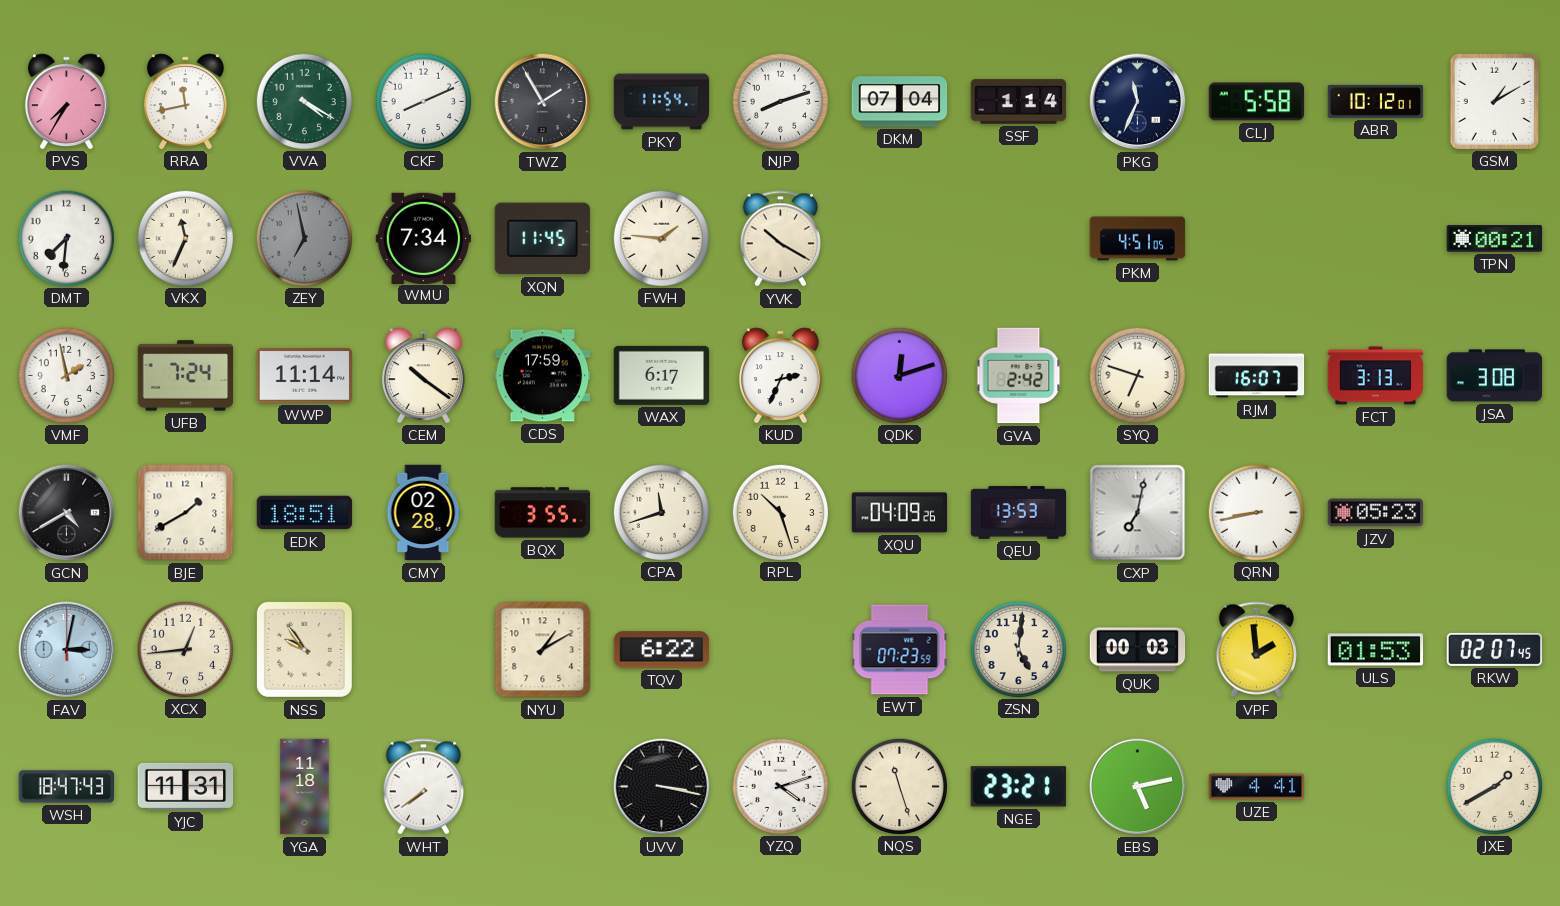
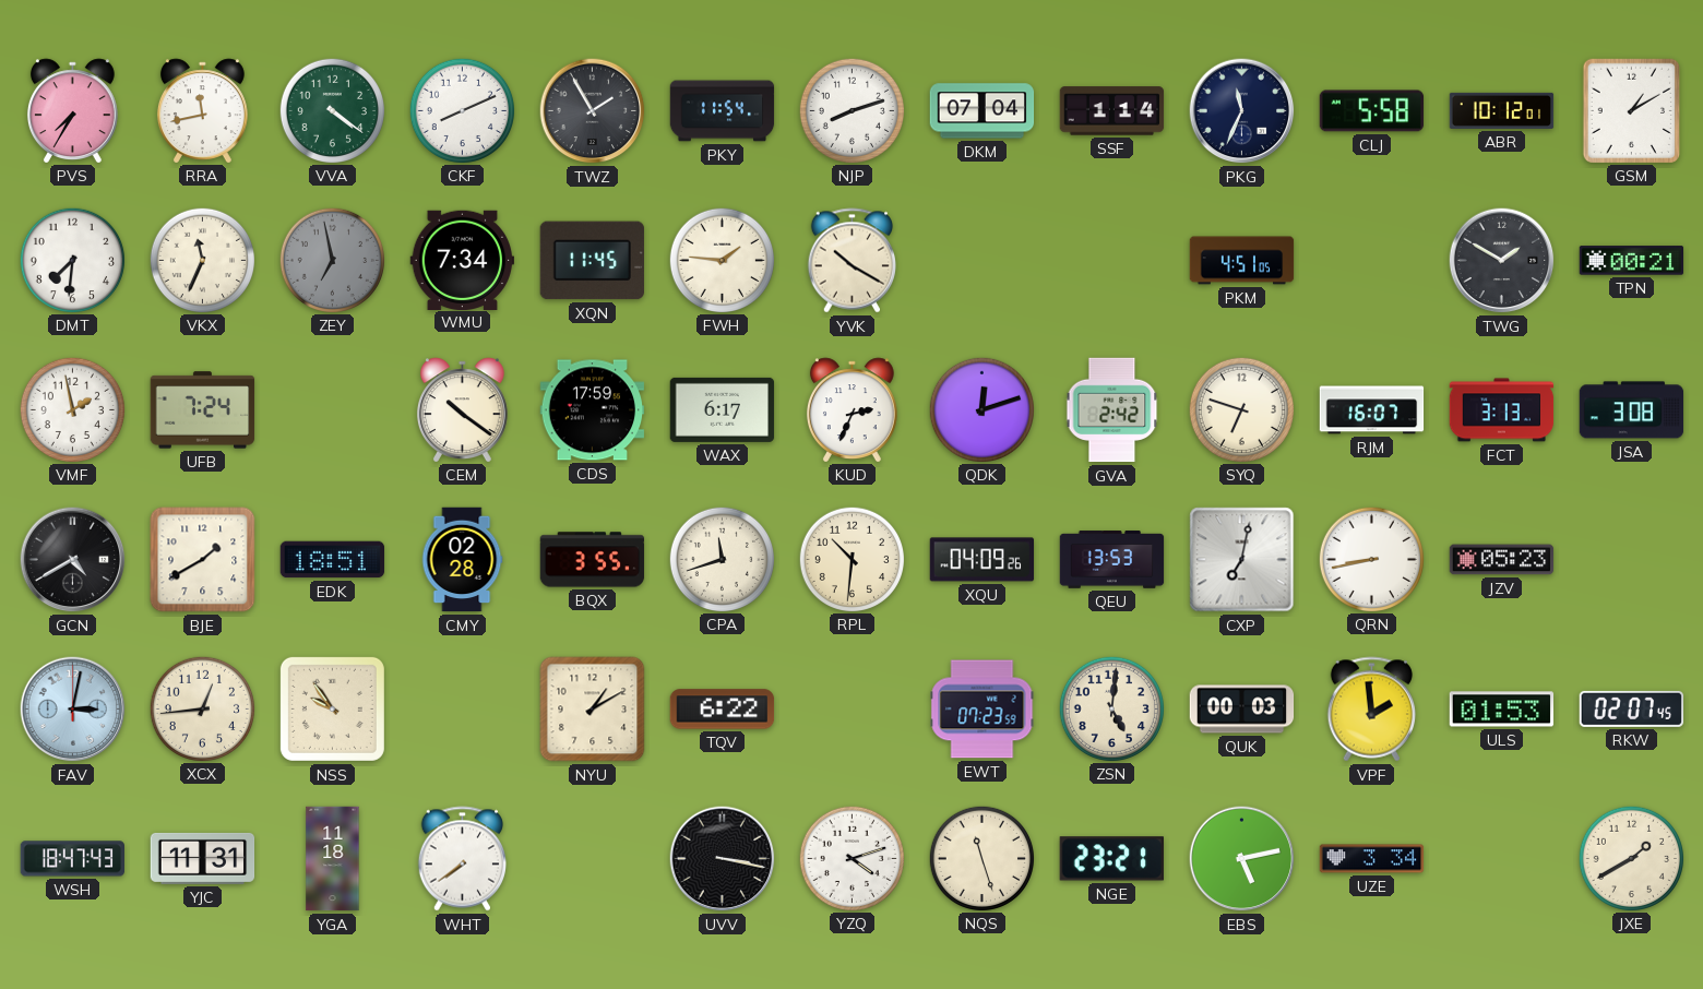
VVA: 4:20 -> 4:21
TWG: none -> 1:50
WWP: 11:14 -> none
RPL: 10:27 -> 10:31
UZE: 4:41 -> 3:34
